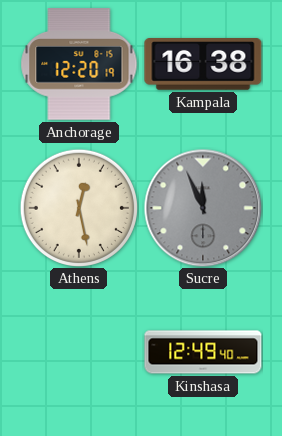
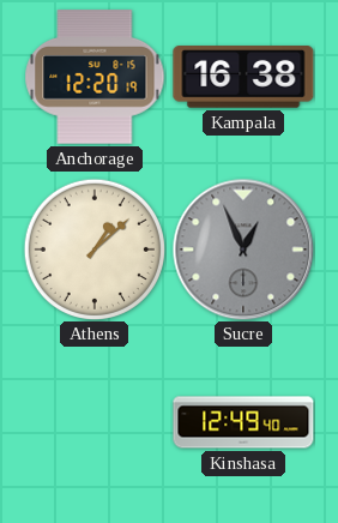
Athens: 12:28 -> 1:08
Sucre: 11:56 -> 12:56
